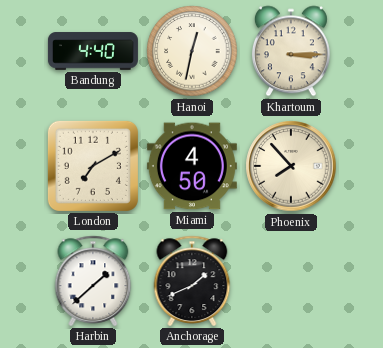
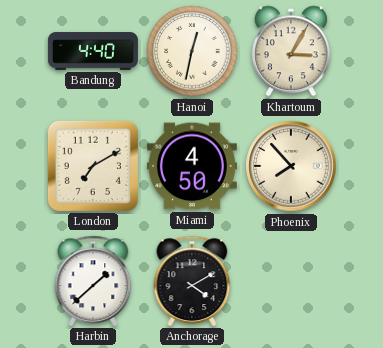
Khartoum: 3:15 -> 3:05
Anchorage: 1:41 -> 4:10
